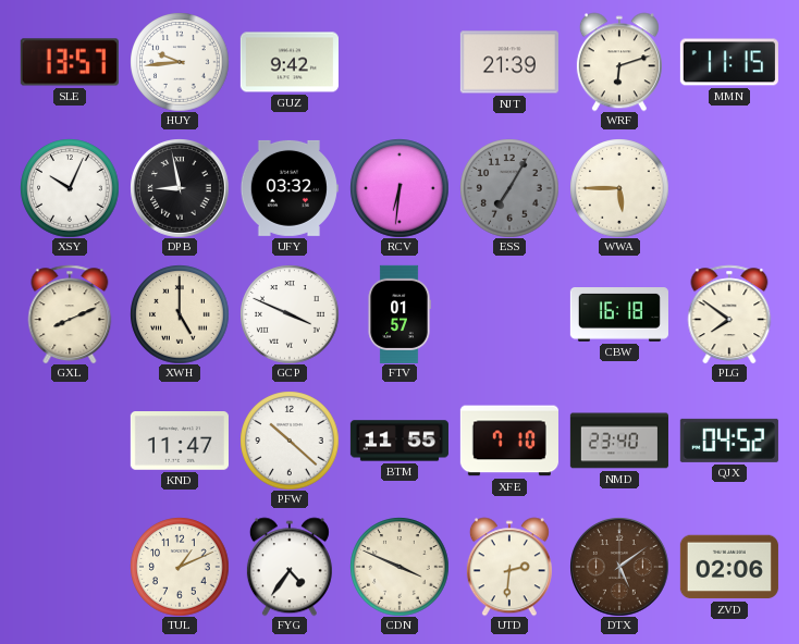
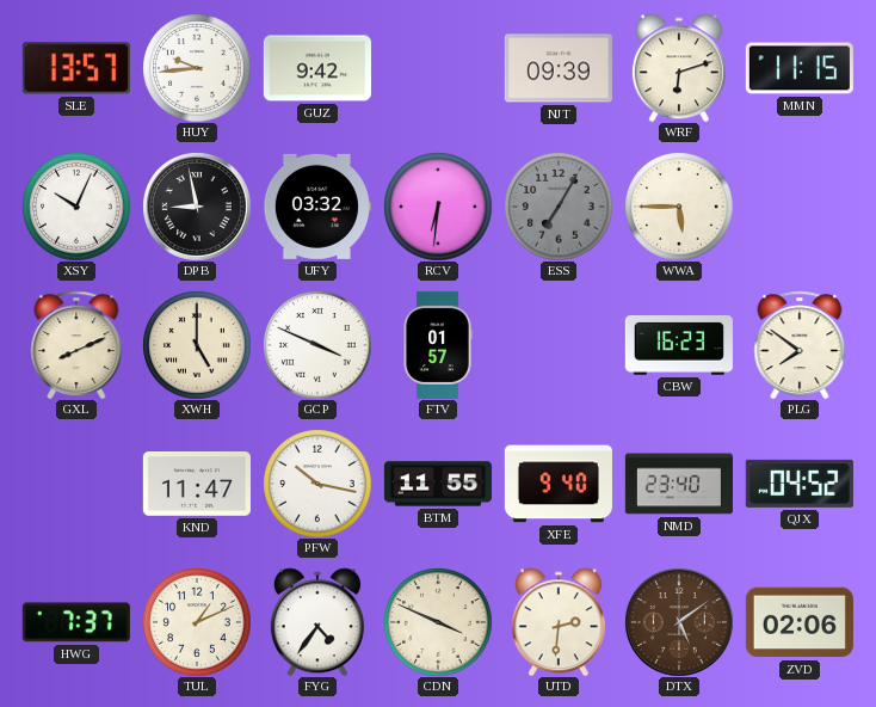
NJT: 21:39 -> 09:39
CBW: 16:18 -> 16:23
PFW: 10:22 -> 10:17
XFE: 7:10 -> 9:40
HWG: none -> 7:37
